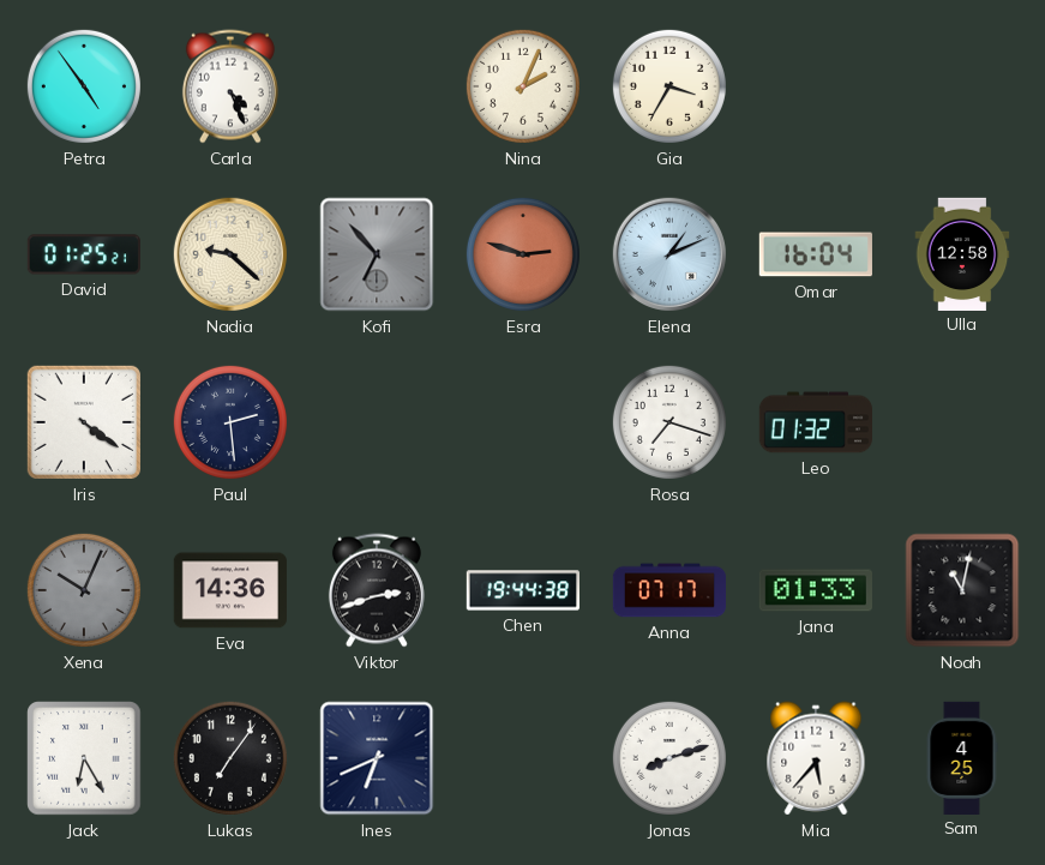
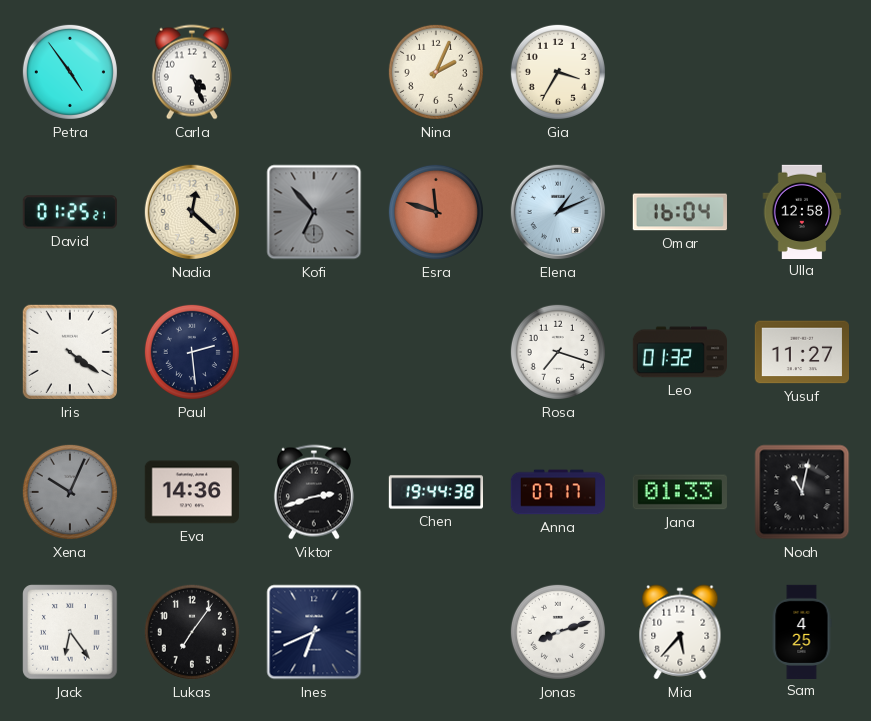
Nadia: 9:22 -> 12:22
Esra: 2:48 -> 11:48
Yusuf: none -> 11:27
Jack: 6:25 -> 6:24
